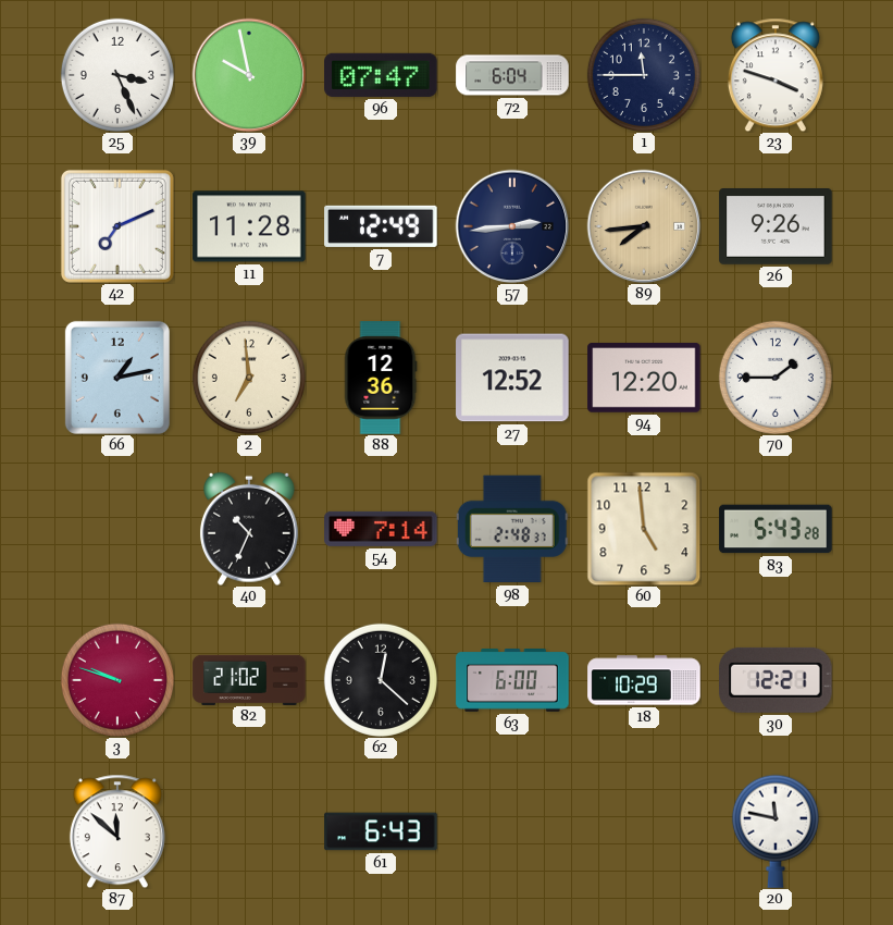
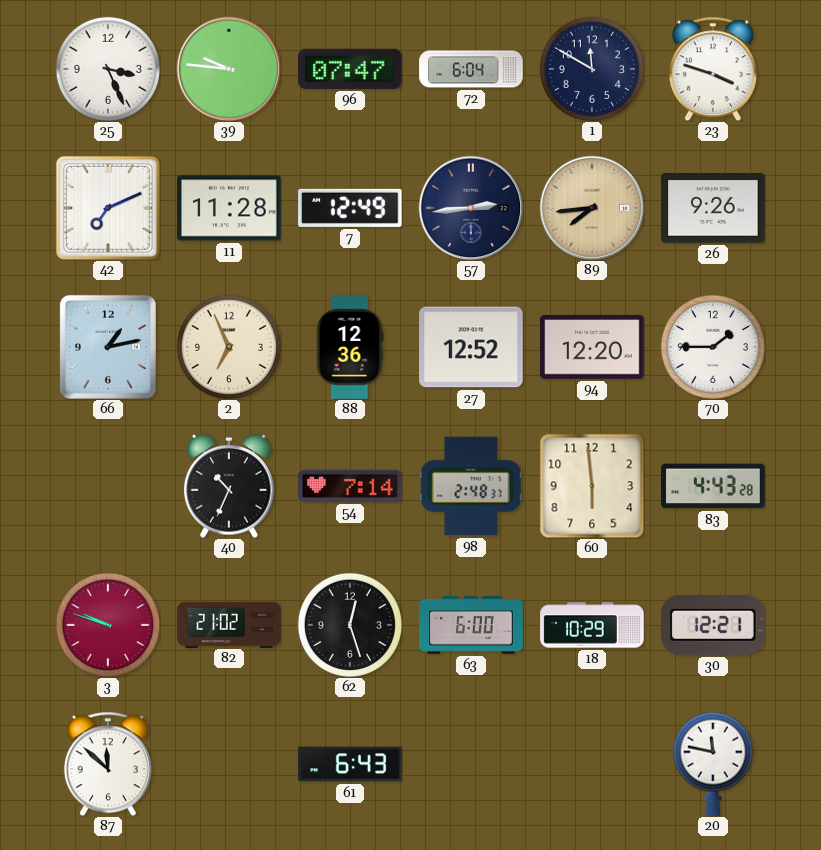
39: 9:58 -> 9:46
1: 11:45 -> 11:50
2: 6:59 -> 6:56
60: 4:59 -> 5:59
83: 5:43 -> 4:43
62: 12:22 -> 12:27
